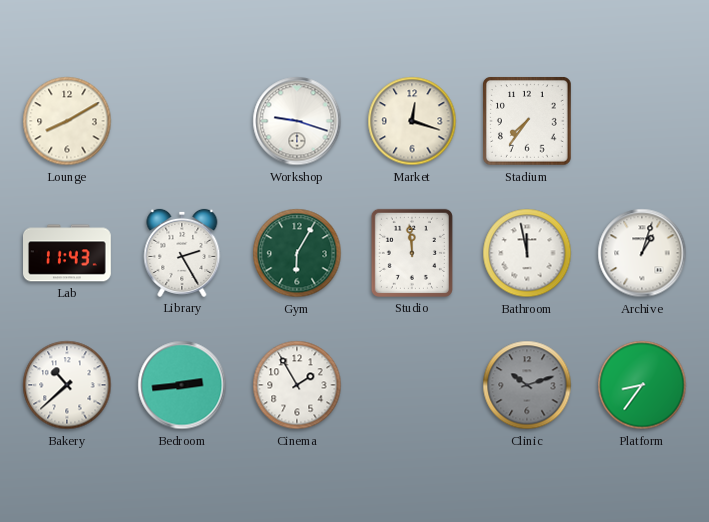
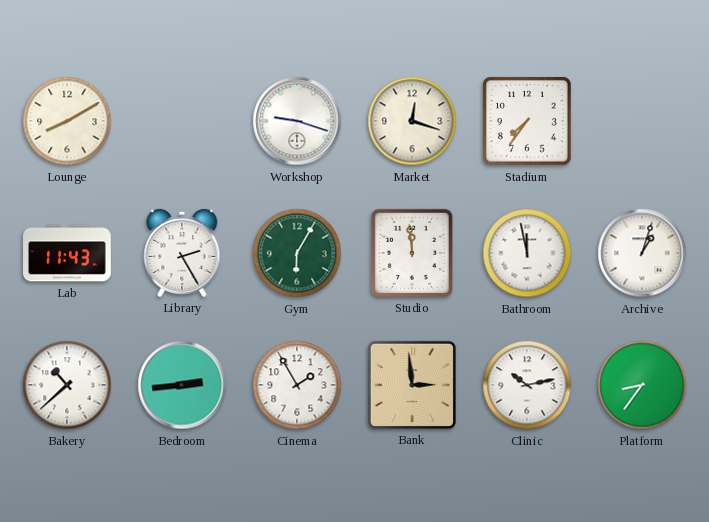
Bank: none -> 2:59
Clinic: 10:12 -> 10:13
Clinic dial: grey -> white
